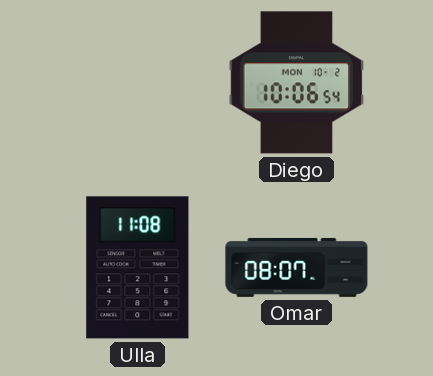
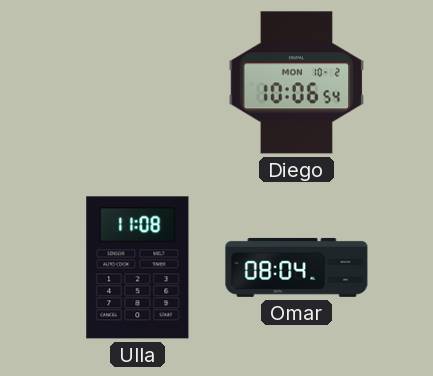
Omar: 08:07 -> 08:04
